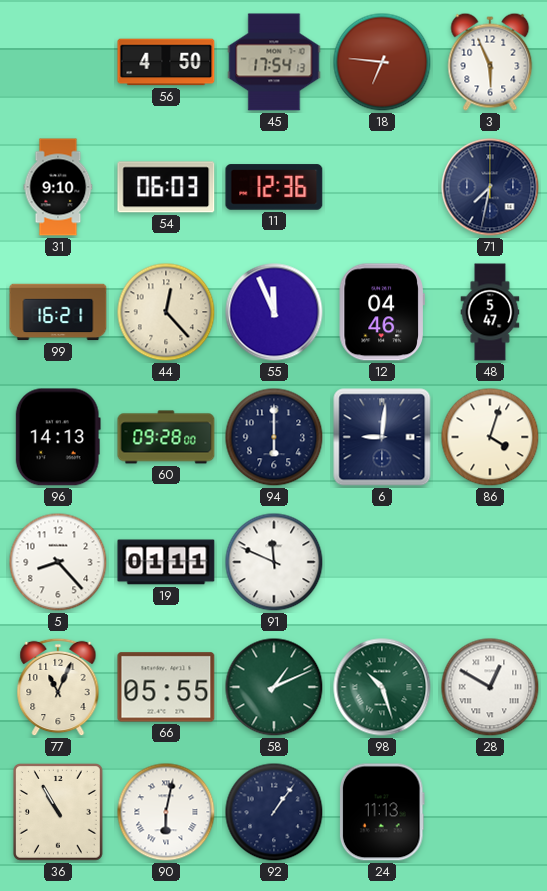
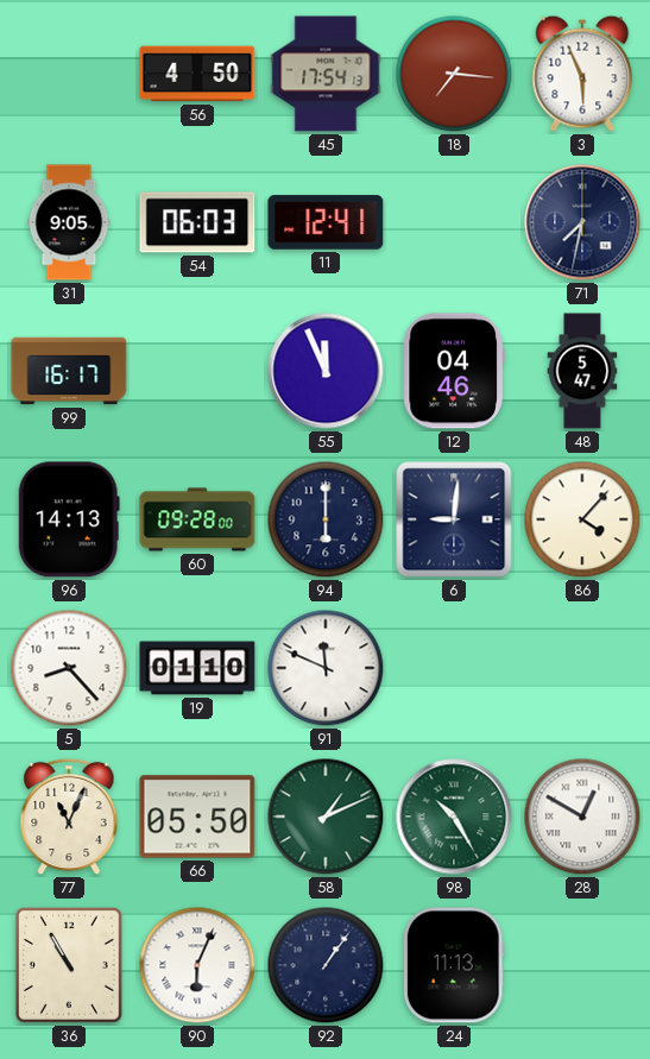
18: 6:46 -> 7:16
31: 9:10 -> 9:05
11: 12:36 -> 12:41
99: 16:21 -> 16:17
44: 12:23 -> none
86: 4:03 -> 4:07
19: 01:11 -> 01:10
66: 05:55 -> 05:50
98: 10:27 -> 10:25
90: 6:02 -> 6:04
